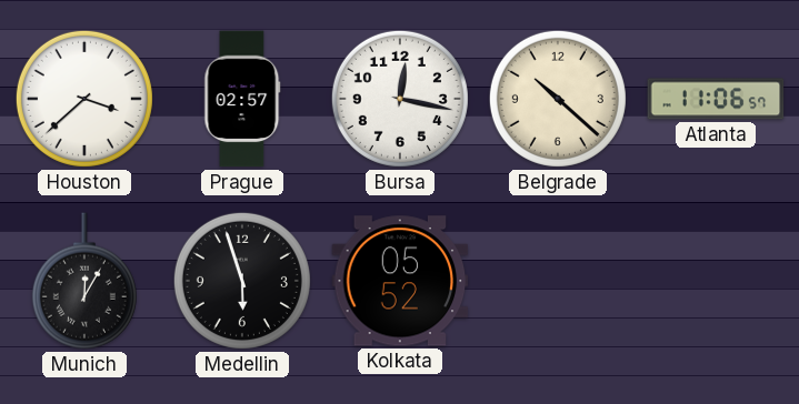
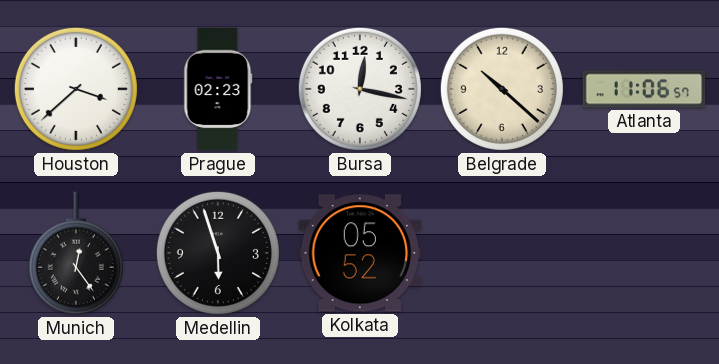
Prague: 02:57 -> 02:23
Munich: 12:05 -> 12:24
